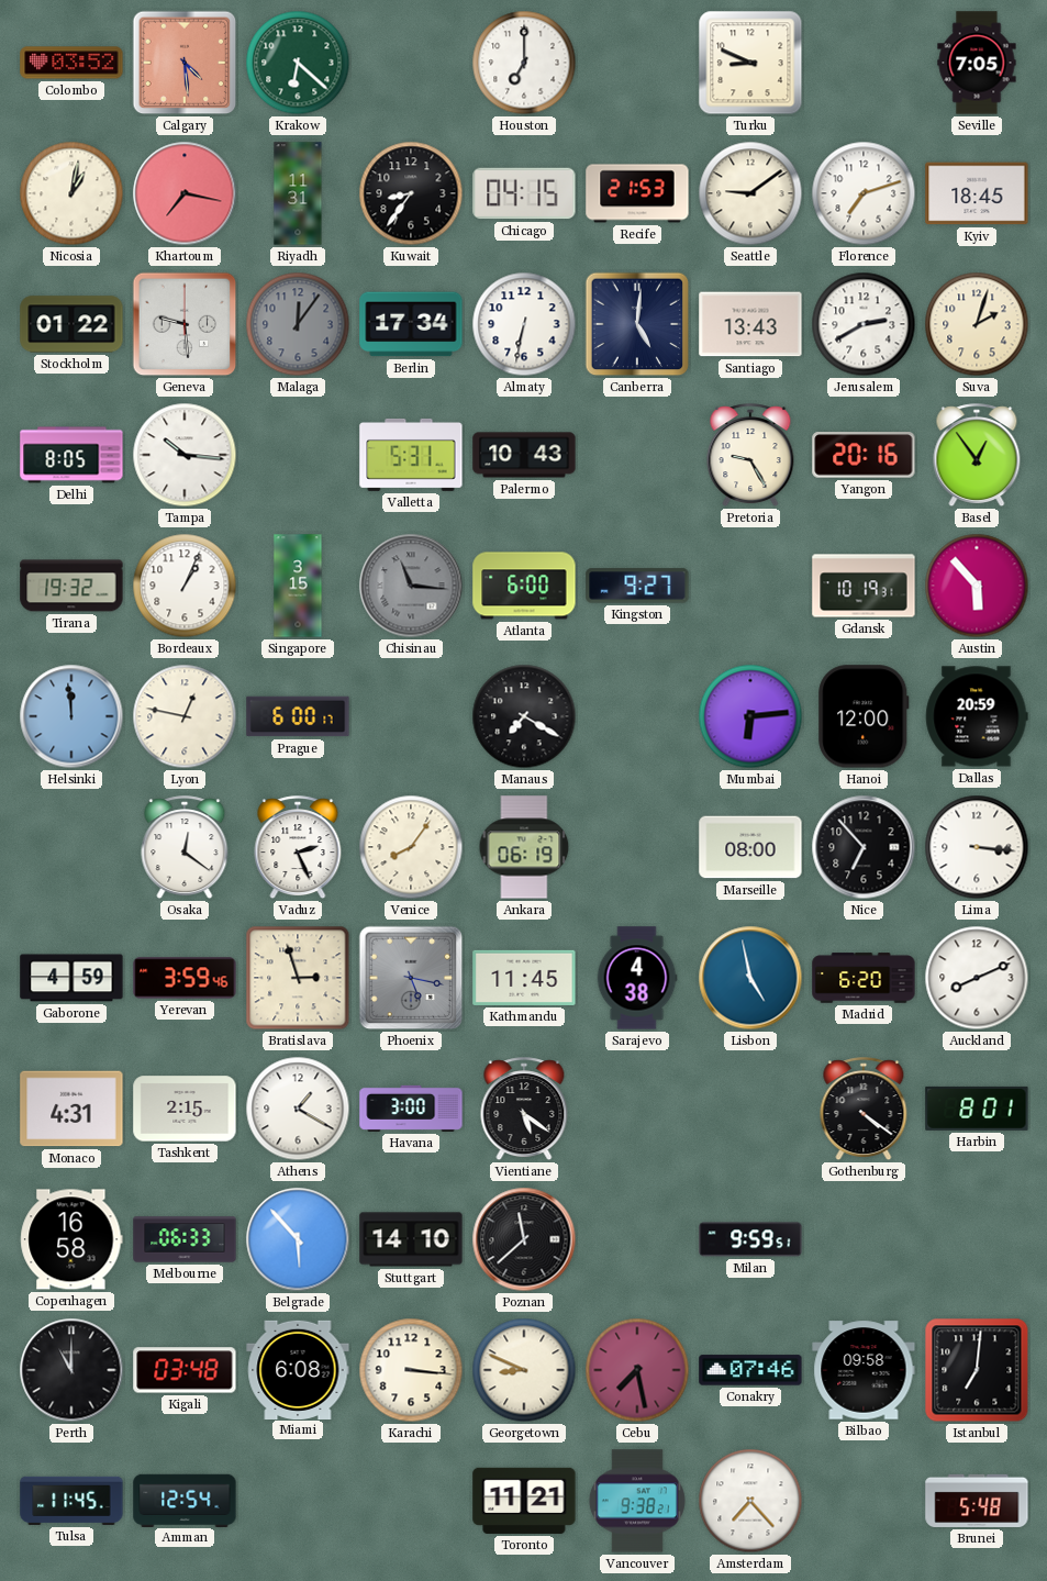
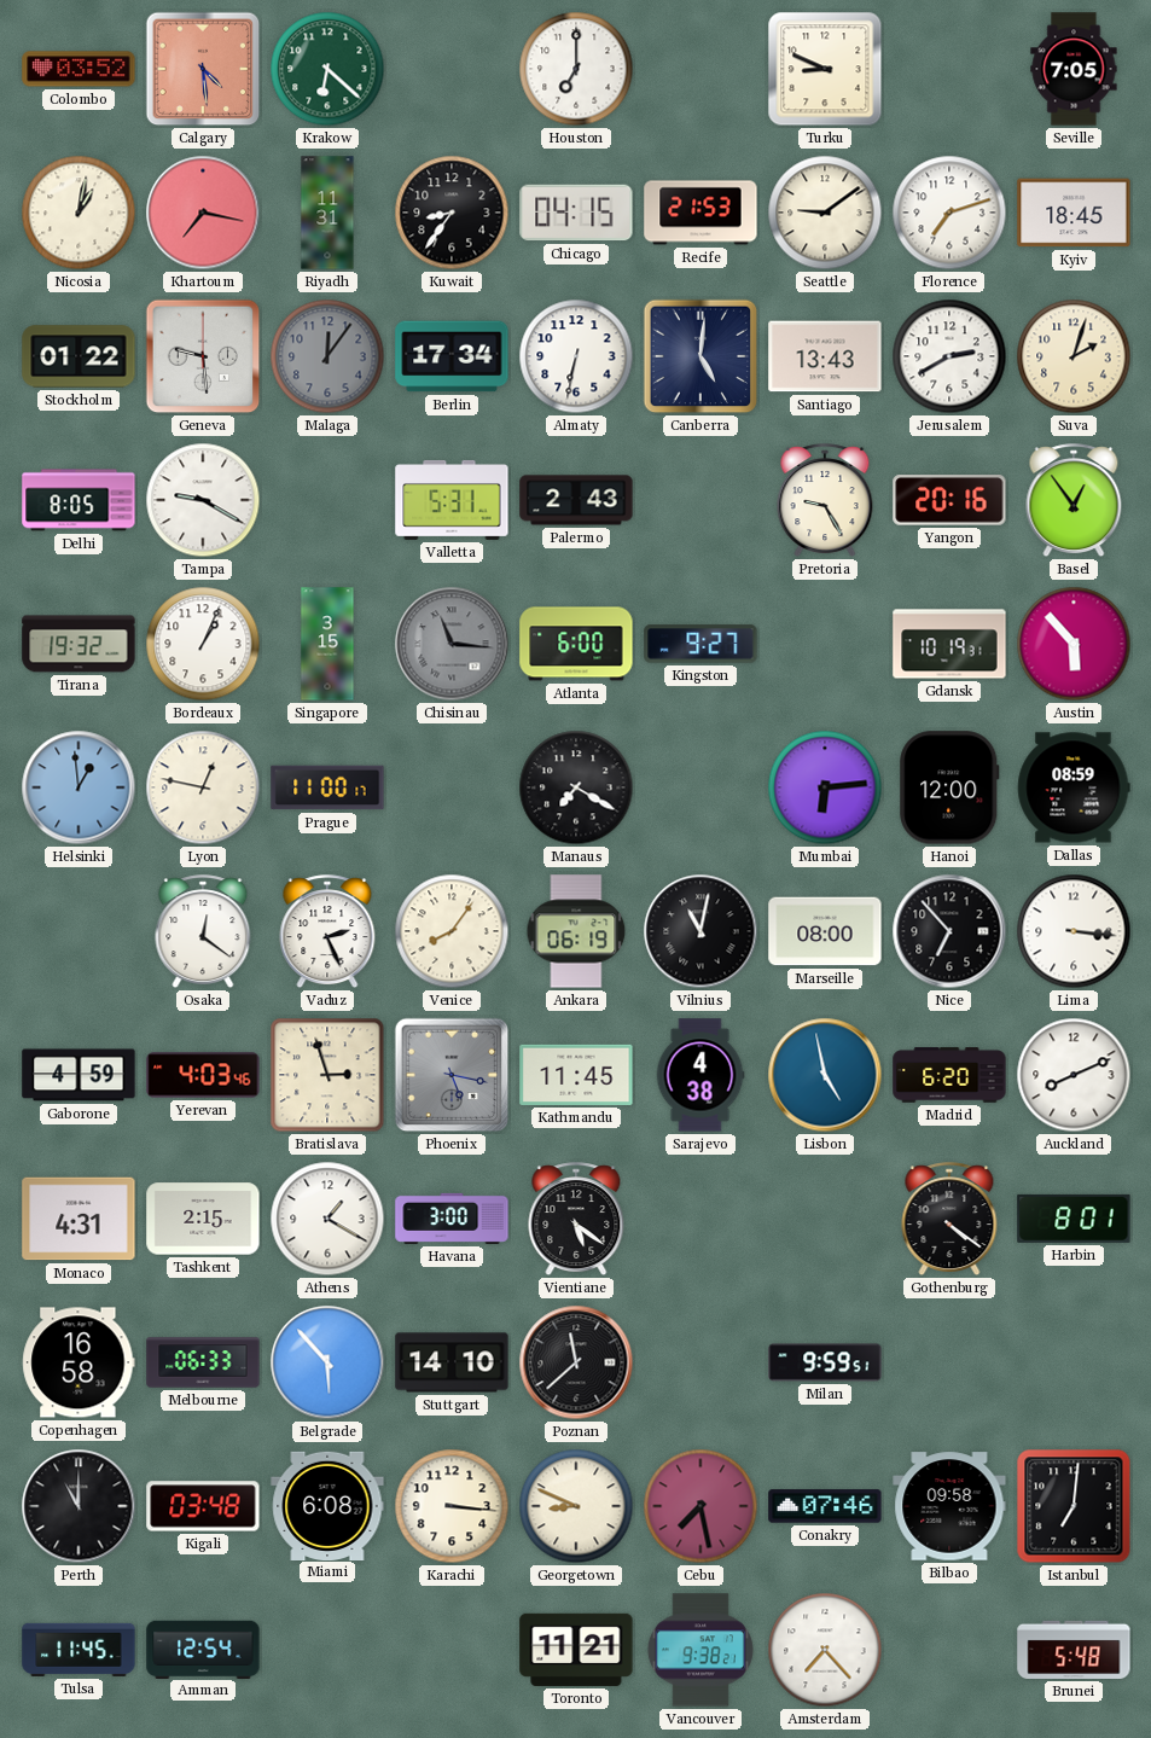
Tampa: 10:16 -> 9:20
Palermo: 10:43 -> 2:43
Helsinki: 11:59 -> 12:59
Prague: 6:00 -> 11:00
Dallas: 20:59 -> 08:59
Vilnius: none -> 11:02
Yerevan: 3:59 -> 4:03
